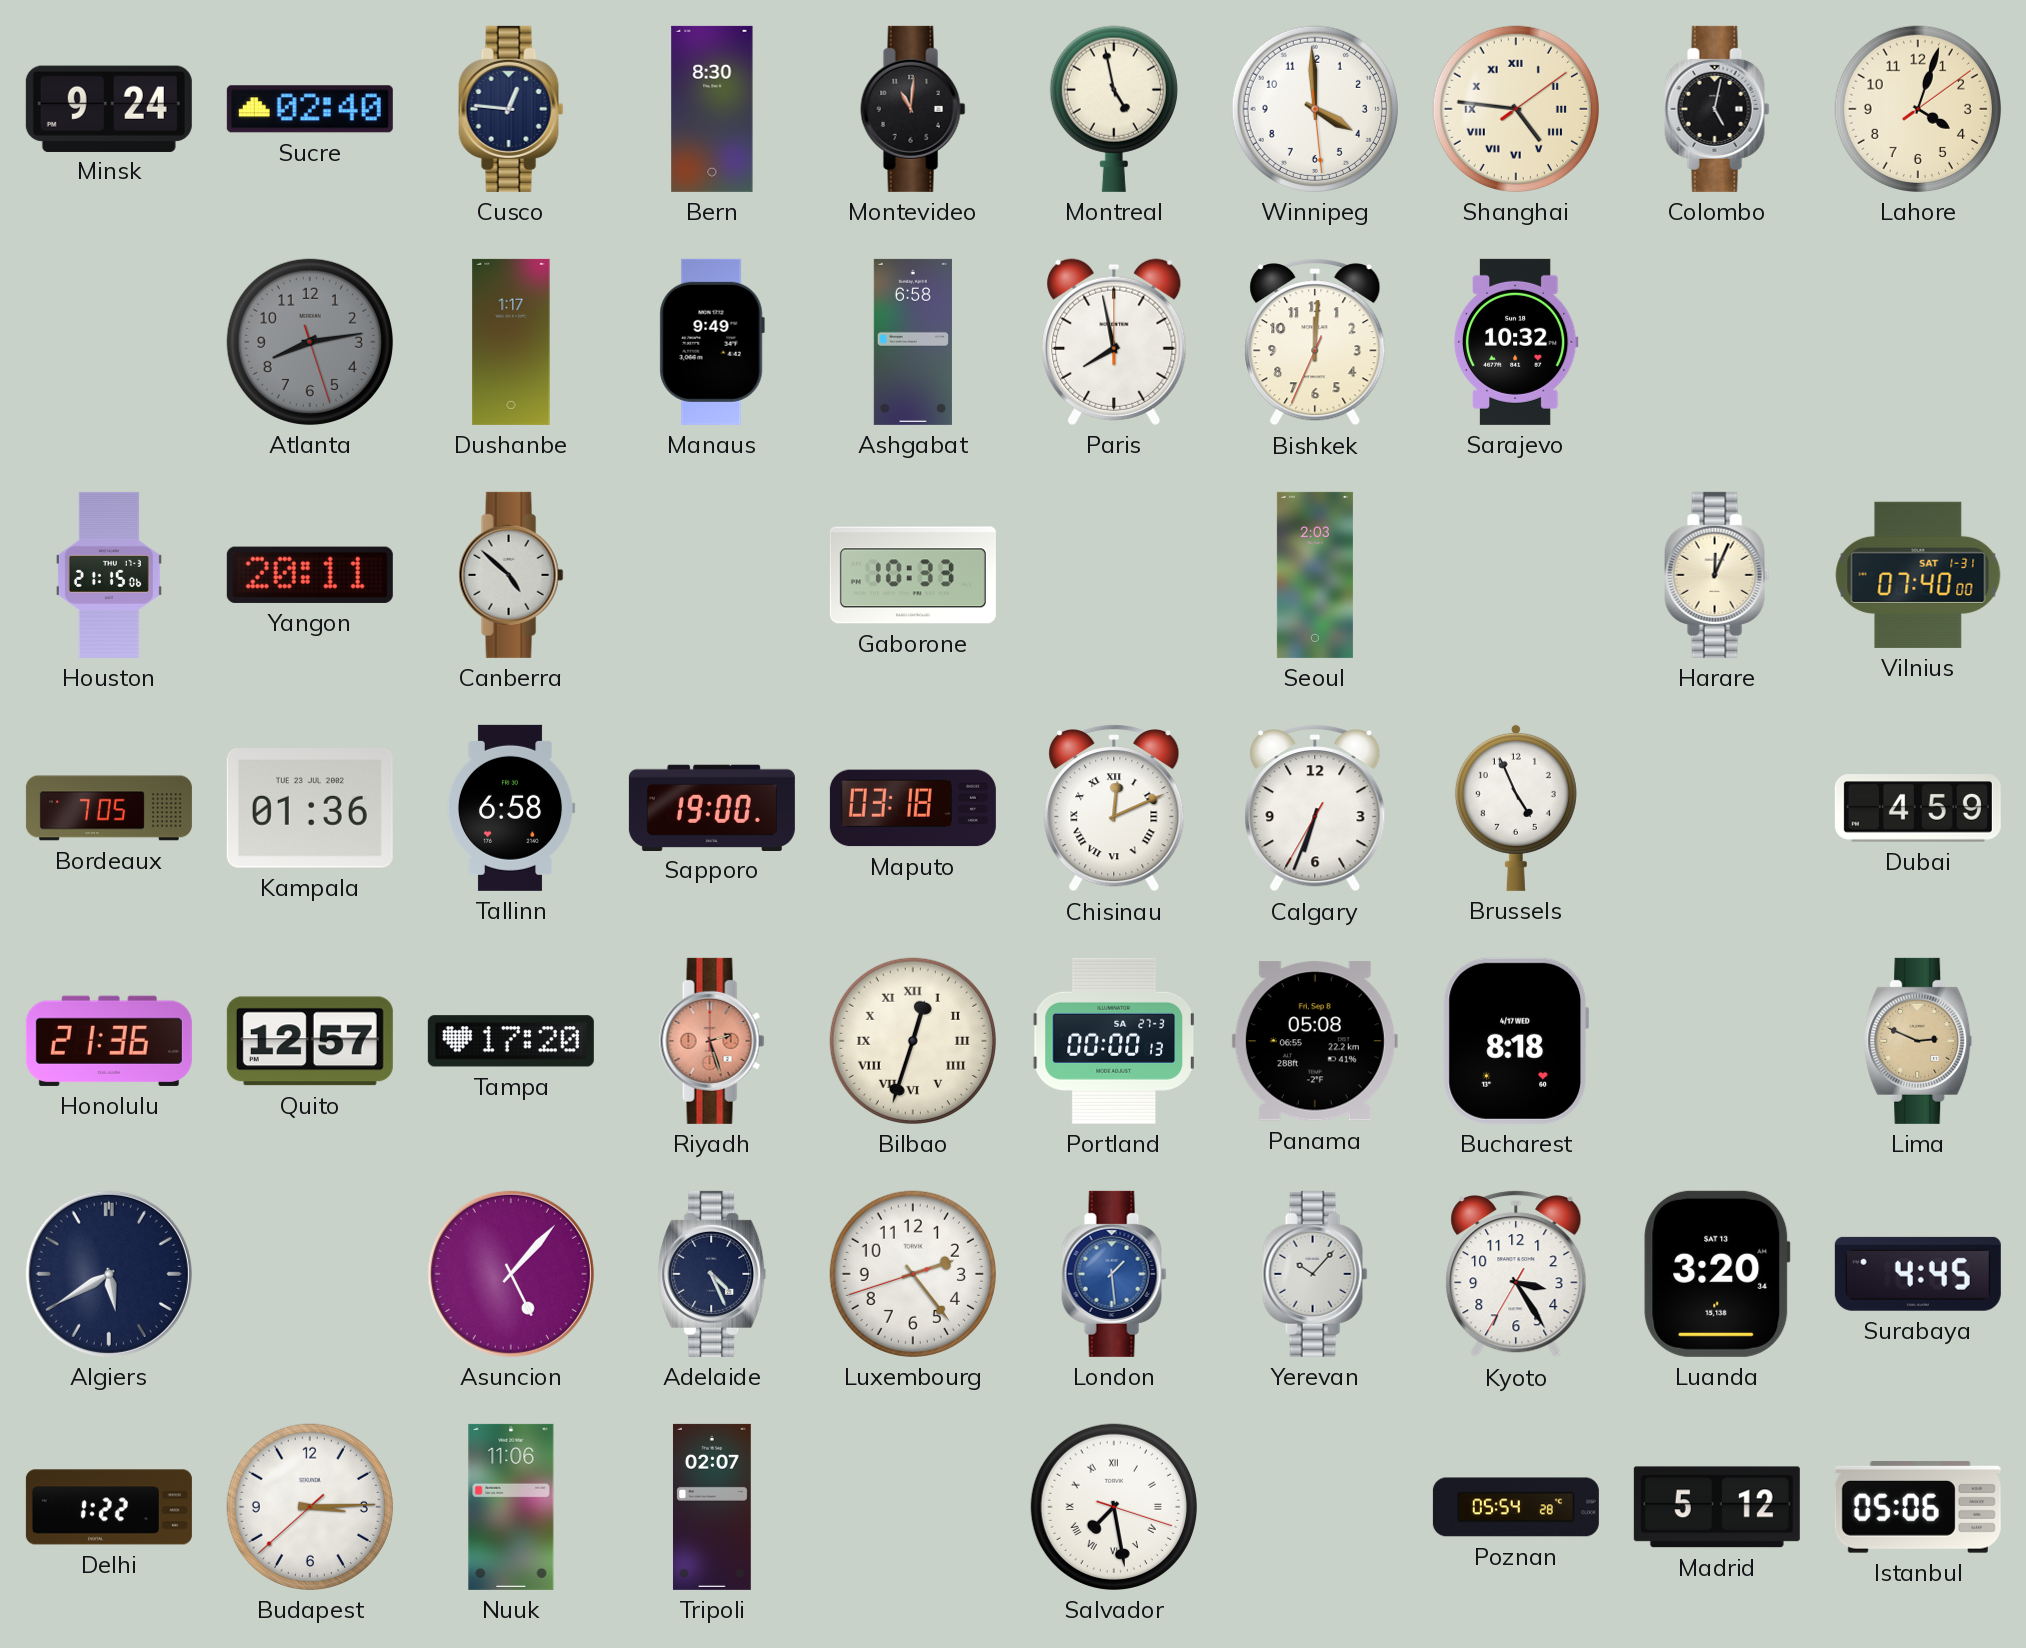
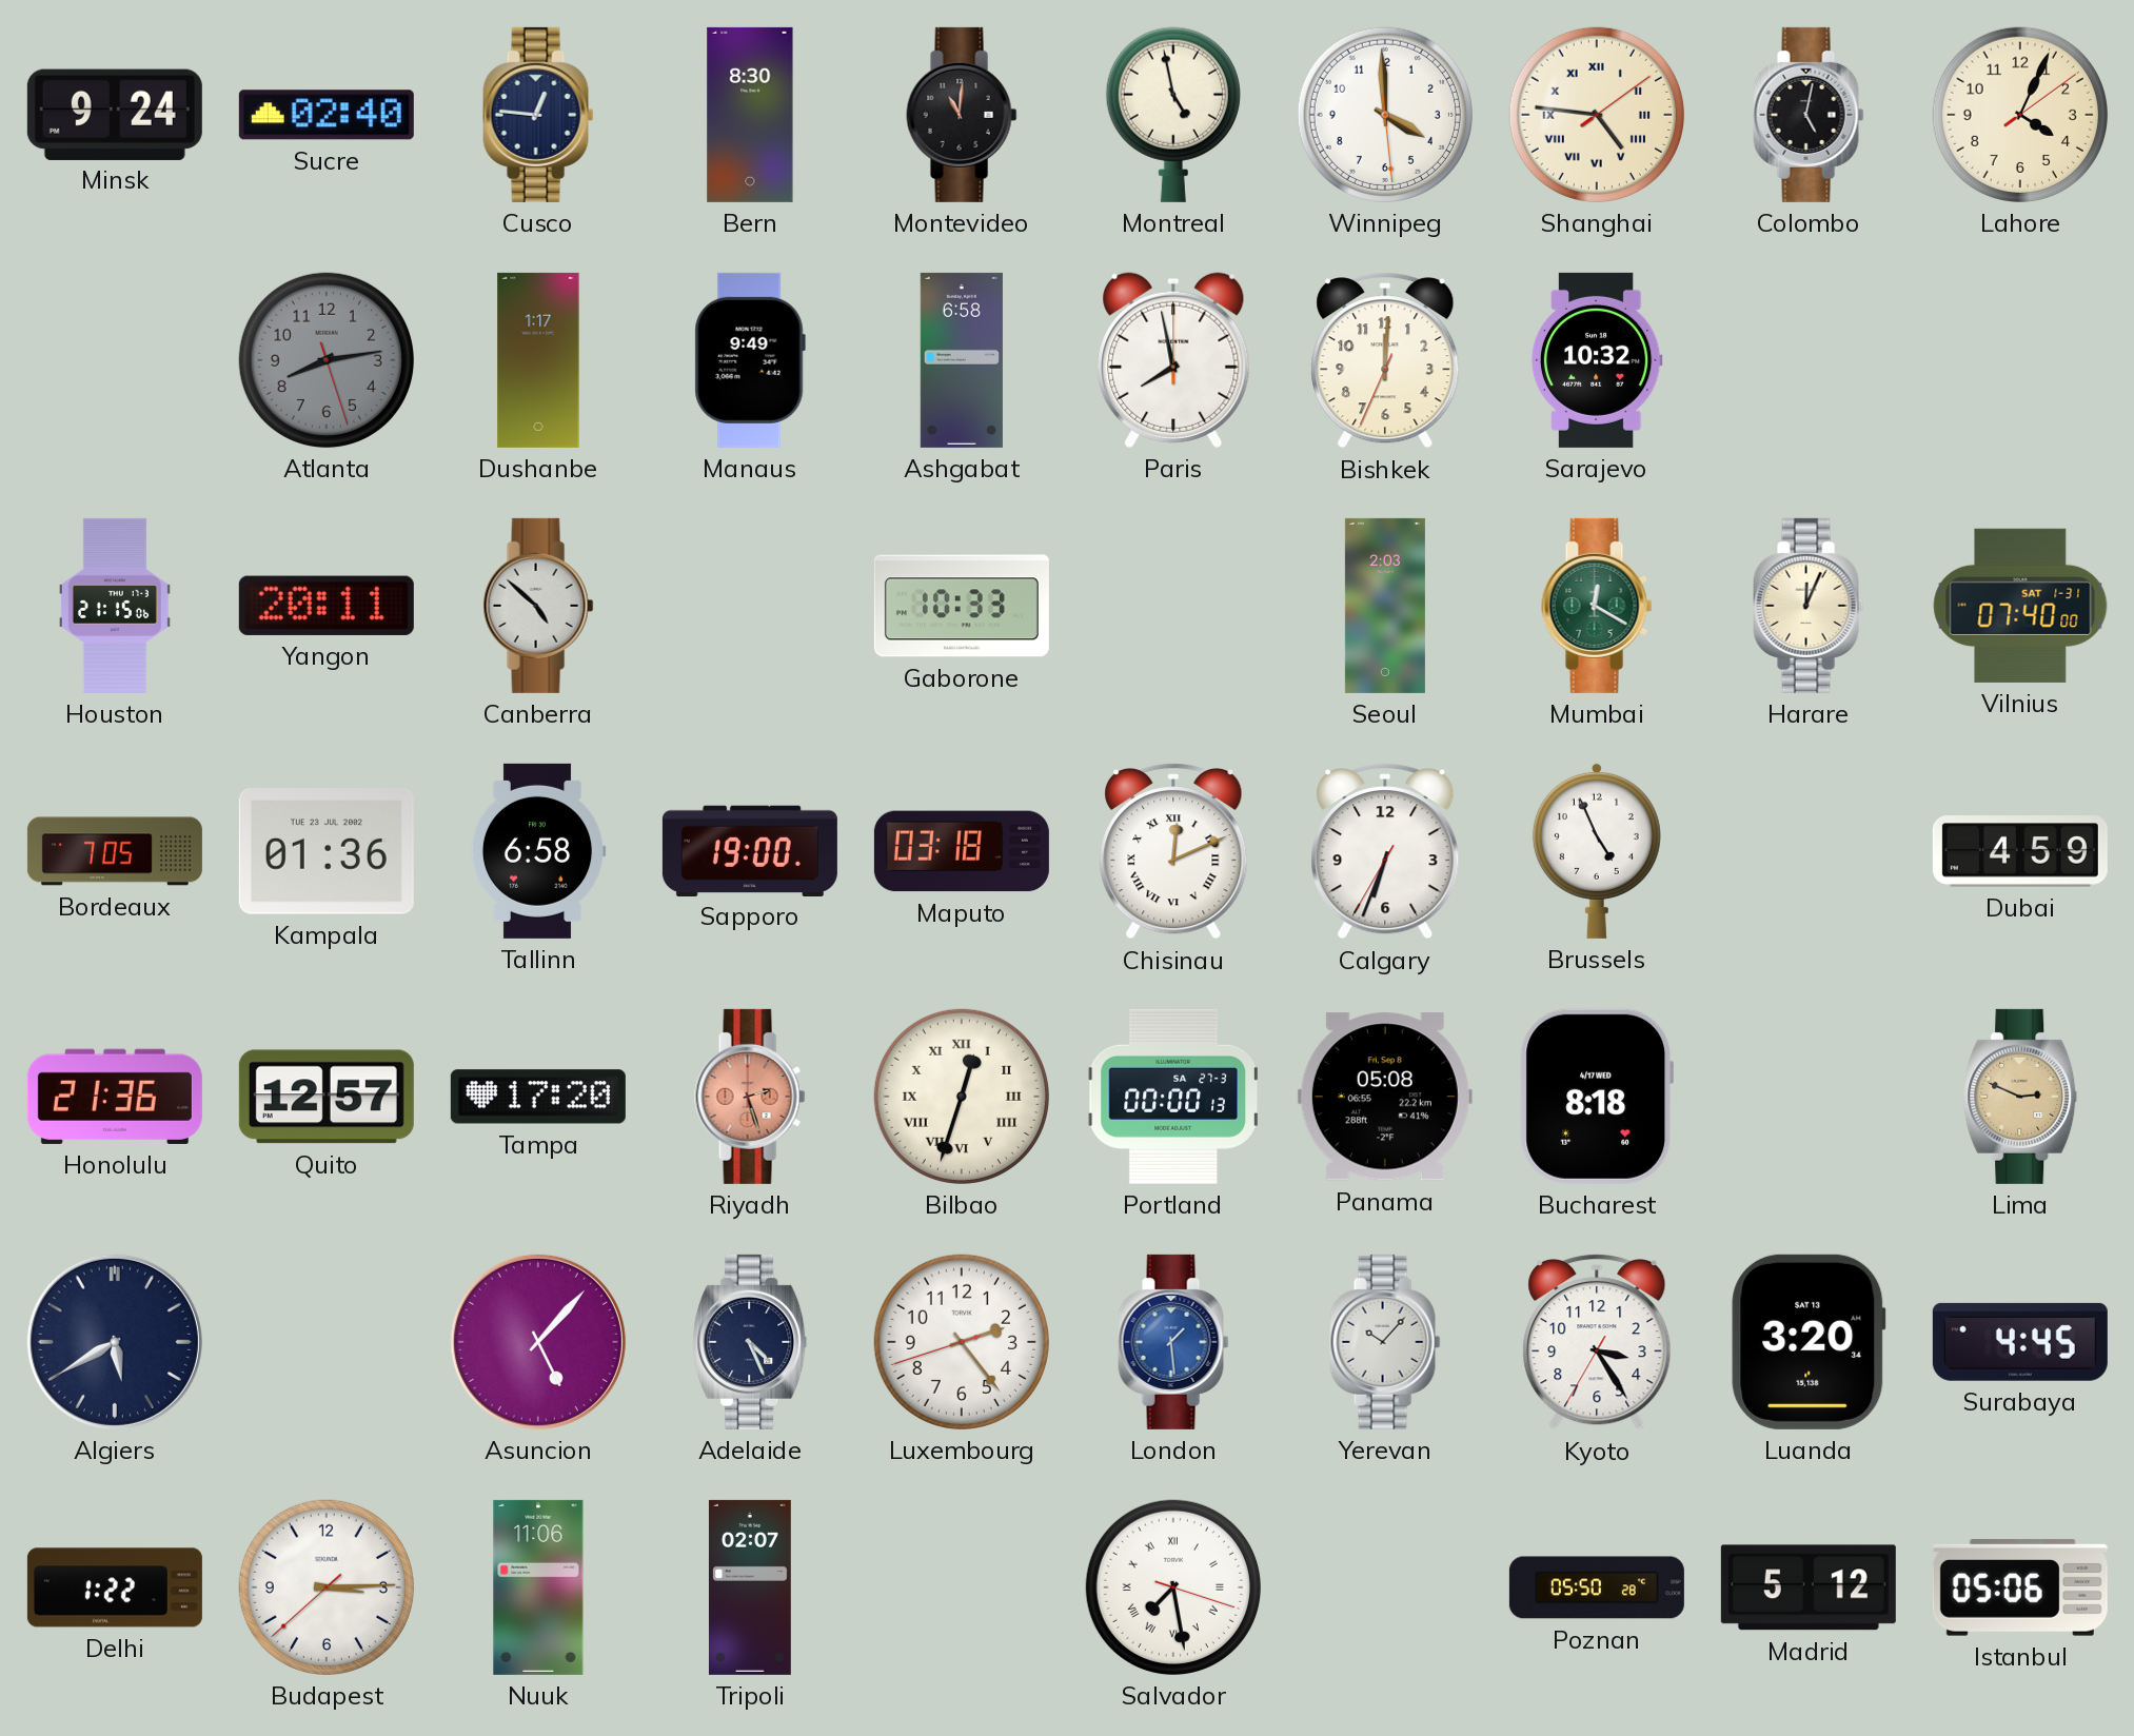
Lahore: 4:03 -> 4:04
Mumbai: none -> 12:20
Poznan: 05:54 -> 05:50
